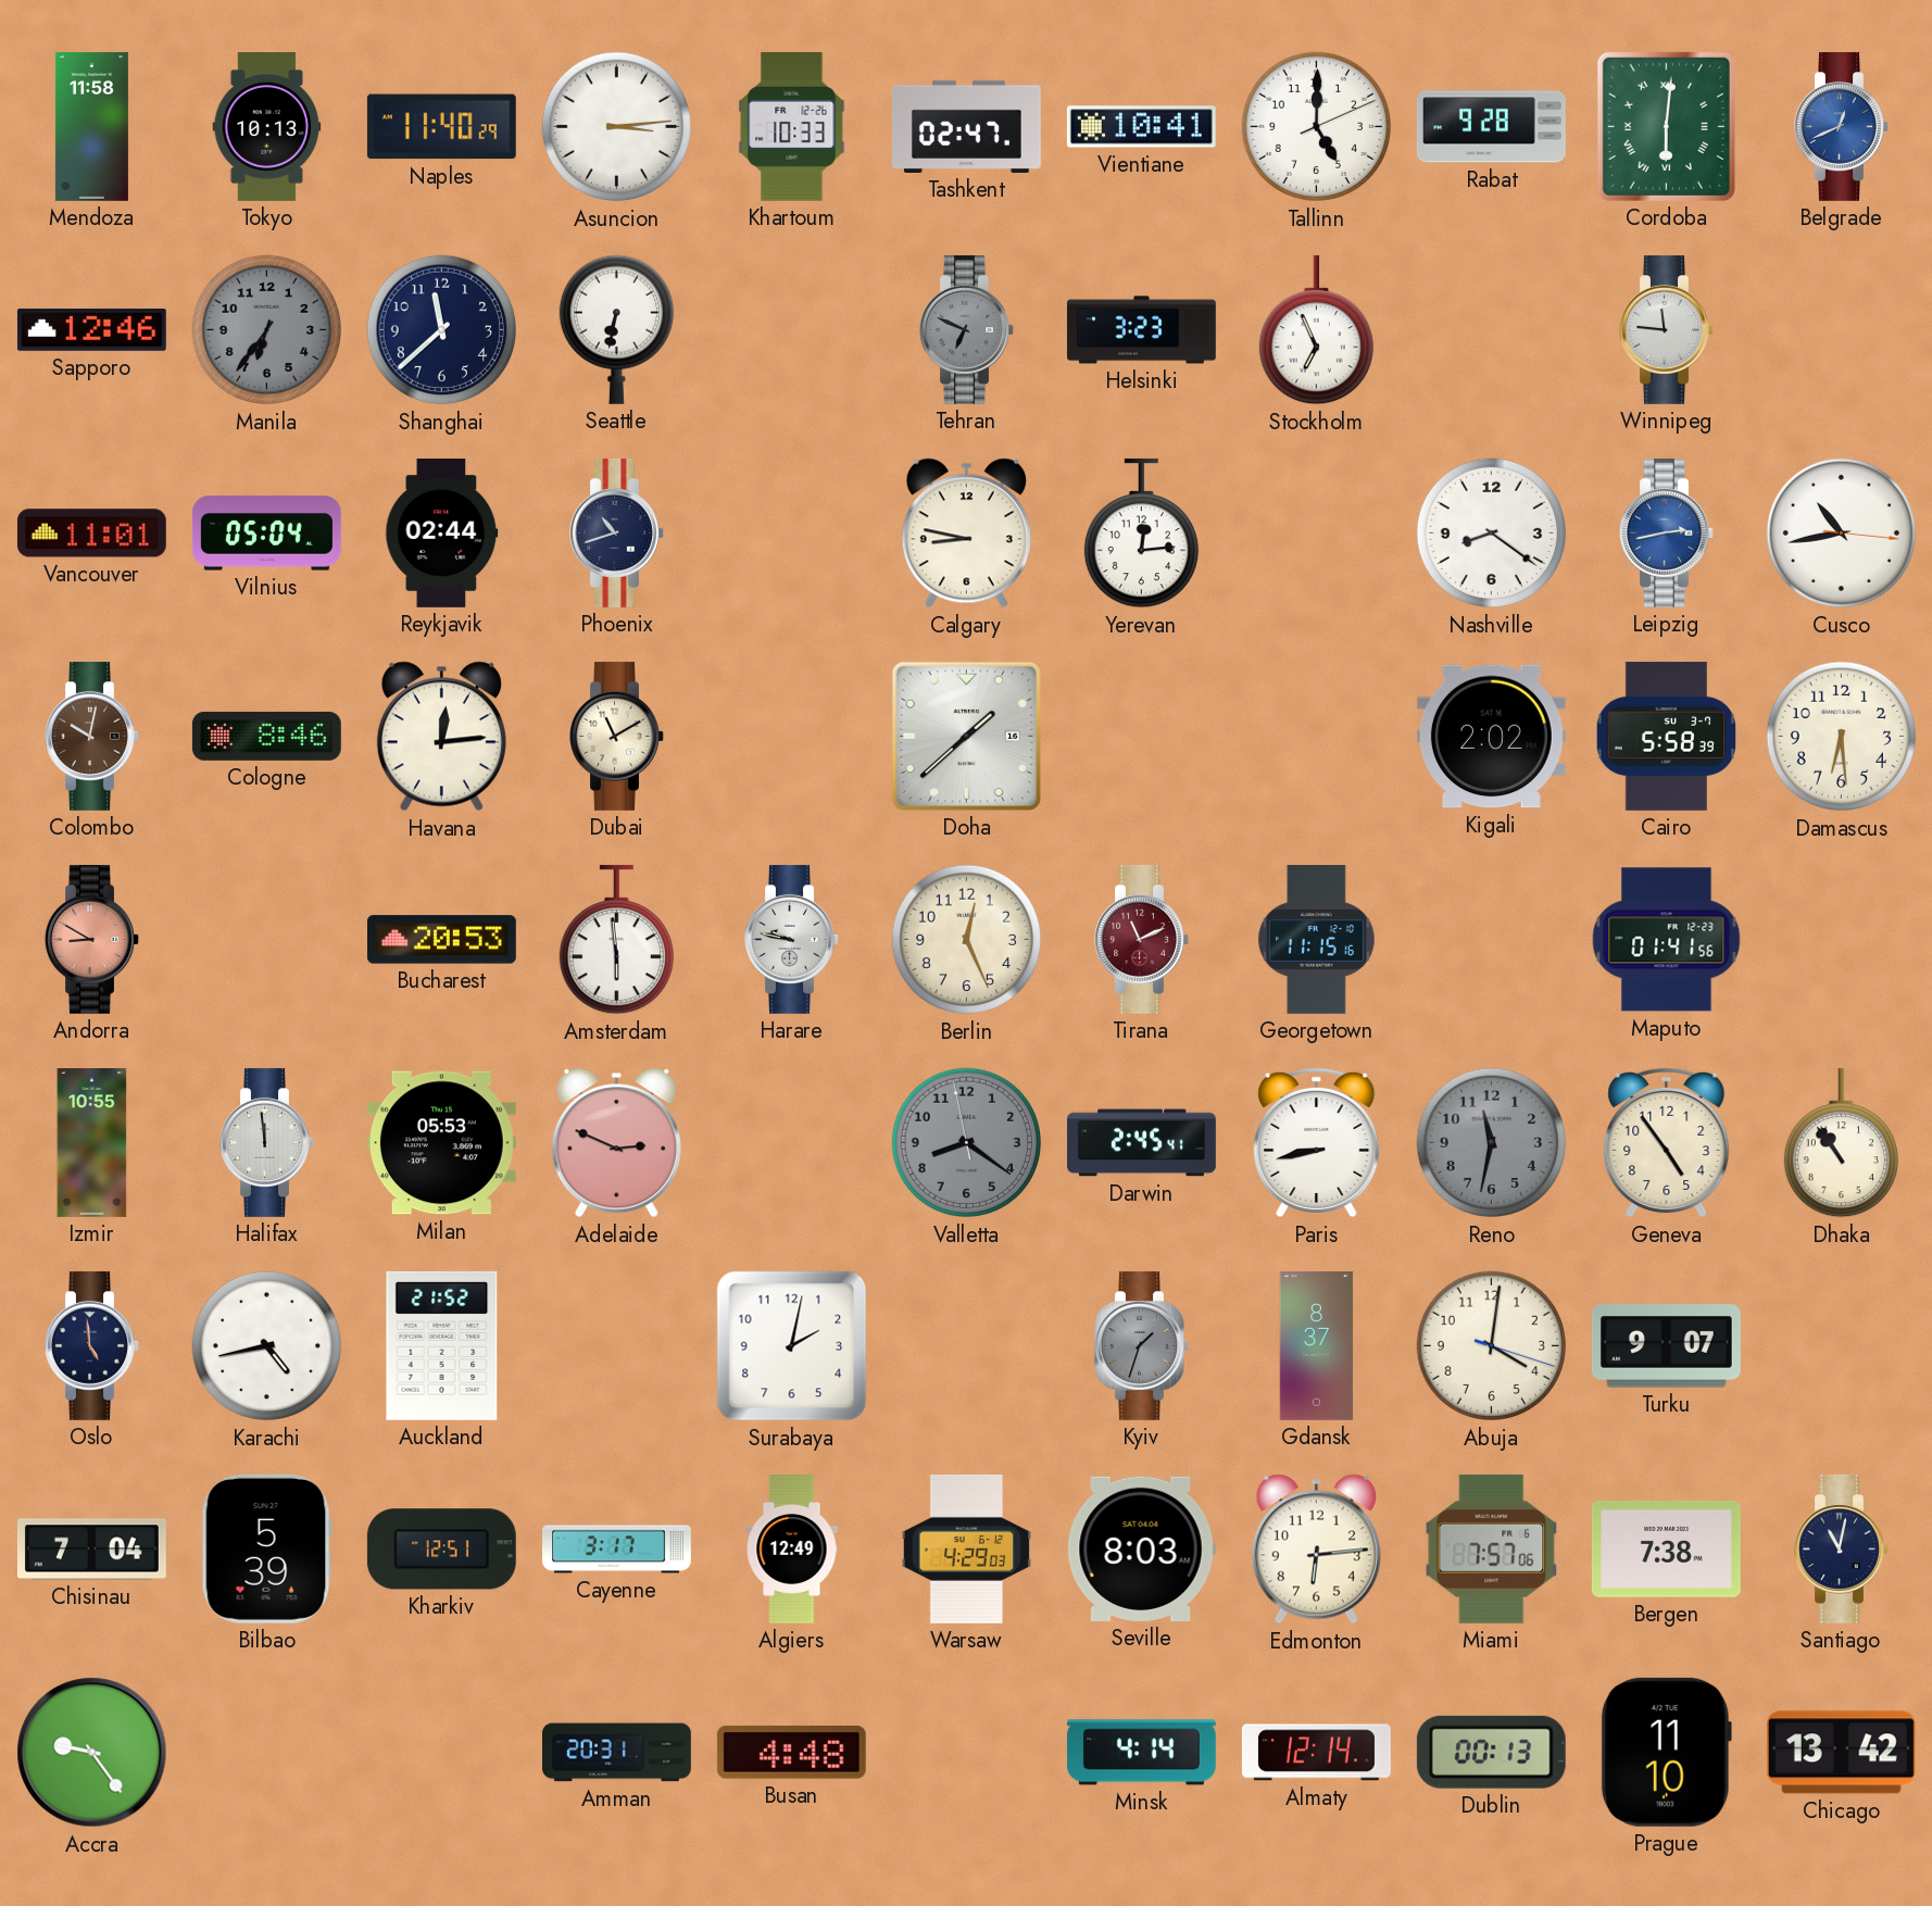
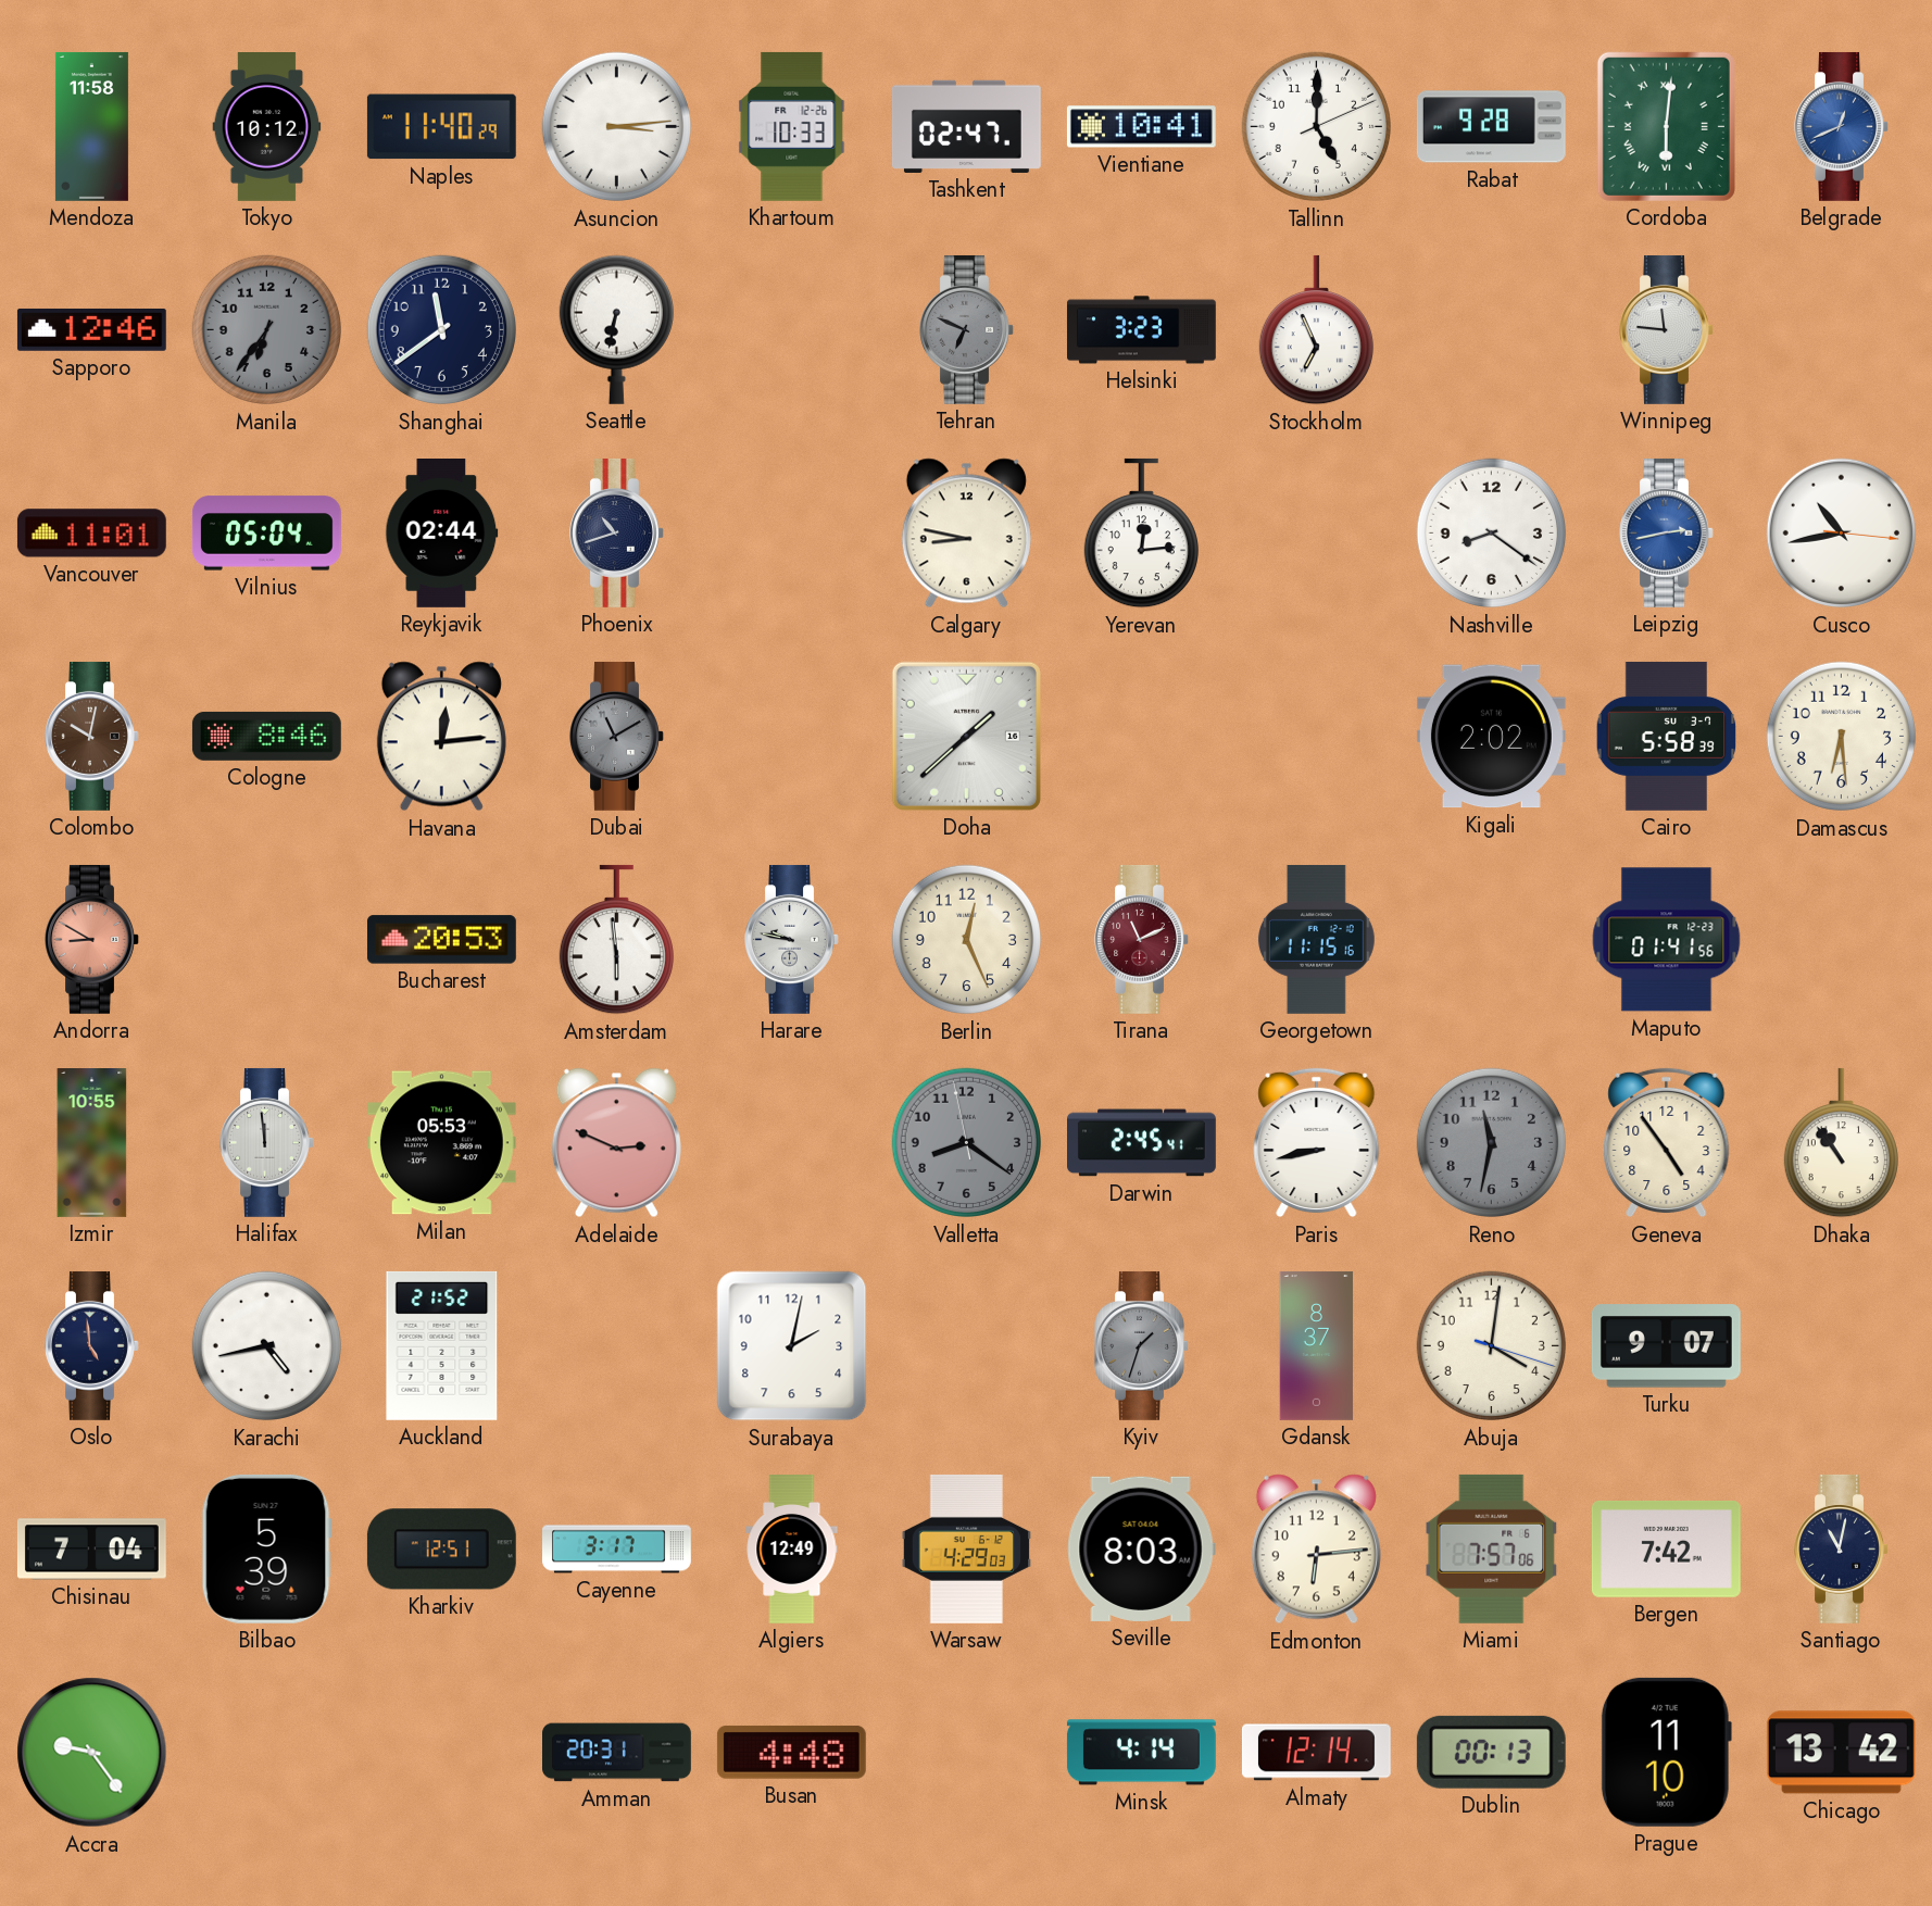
Tokyo: 10:13 -> 10:12
Shanghai: 11:38 -> 11:39
Dubai dial: cream -> grey
Bergen: 7:38 -> 7:42
